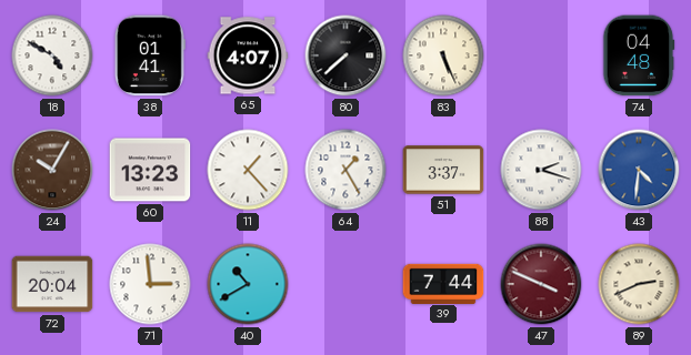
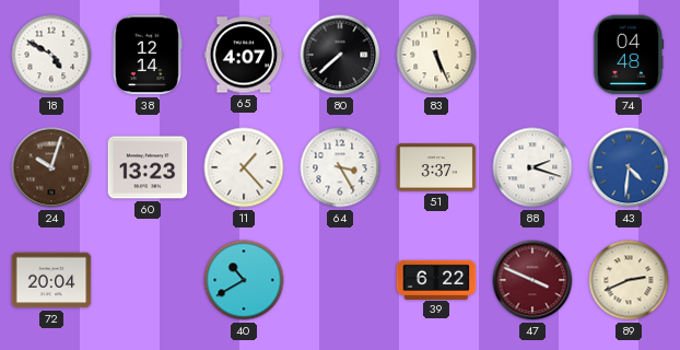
38: 01:41 -> 12:14
24: 10:05 -> 10:03
64: 1:25 -> 3:25
71: 2:59 -> none
39: 7:44 -> 6:22
